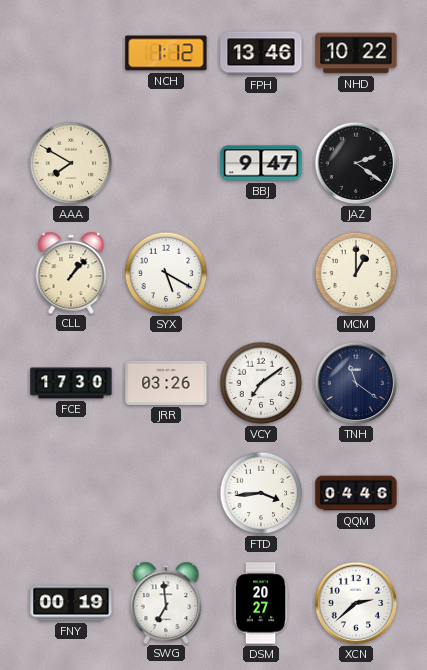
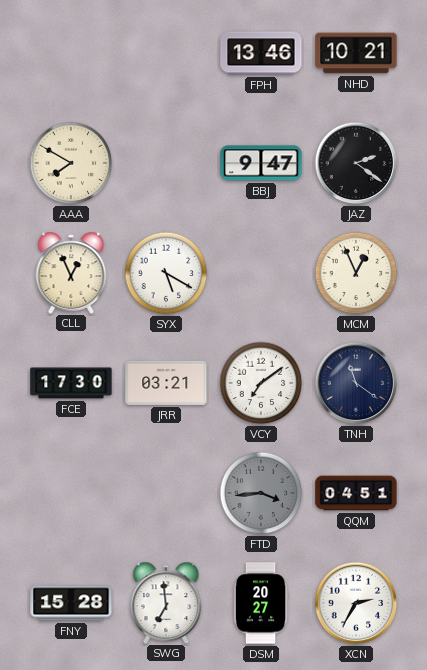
NCH: 1:12 -> none
NHD: 10:22 -> 10:21
CLL: 1:07 -> 12:56
MCM: 1:00 -> 12:56
JRR: 03:26 -> 03:21
FTD dial: white -> grey
QQM: 04:46 -> 04:51
FNY: 00:19 -> 15:28
XCN: 2:38 -> 2:35
